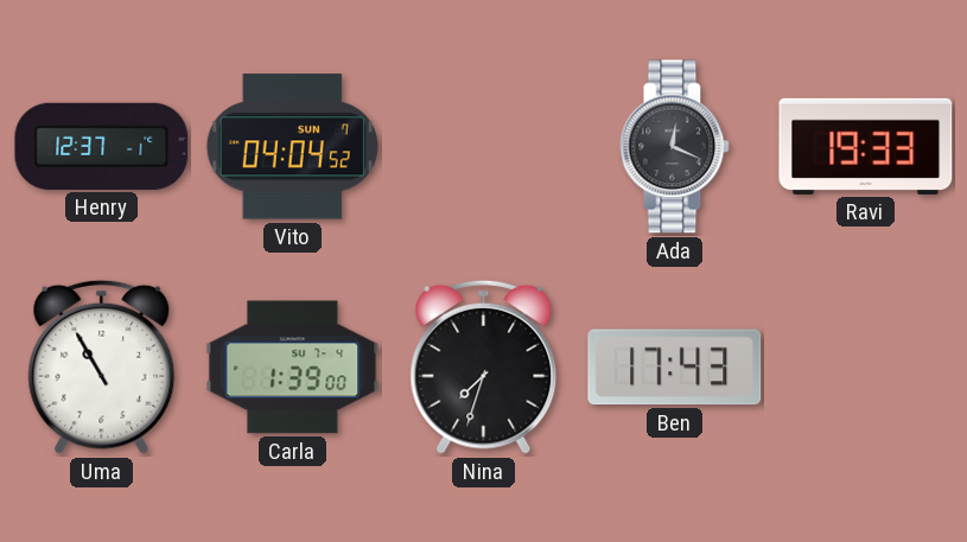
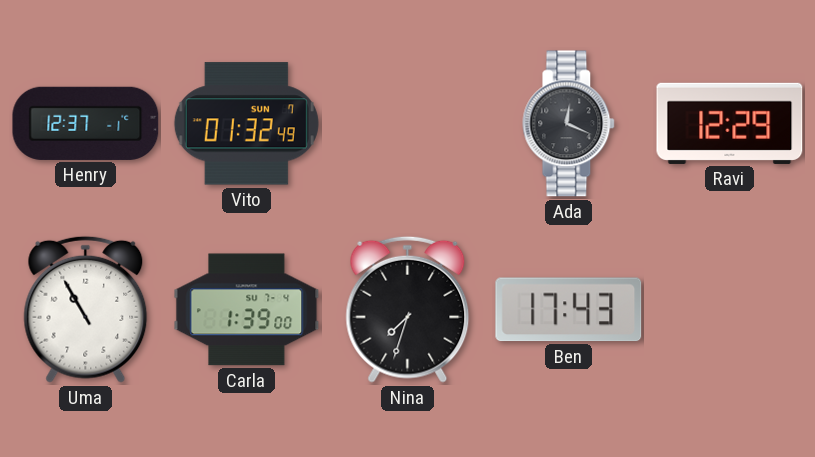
Vito: 04:04 -> 01:32
Ravi: 19:33 -> 12:29
